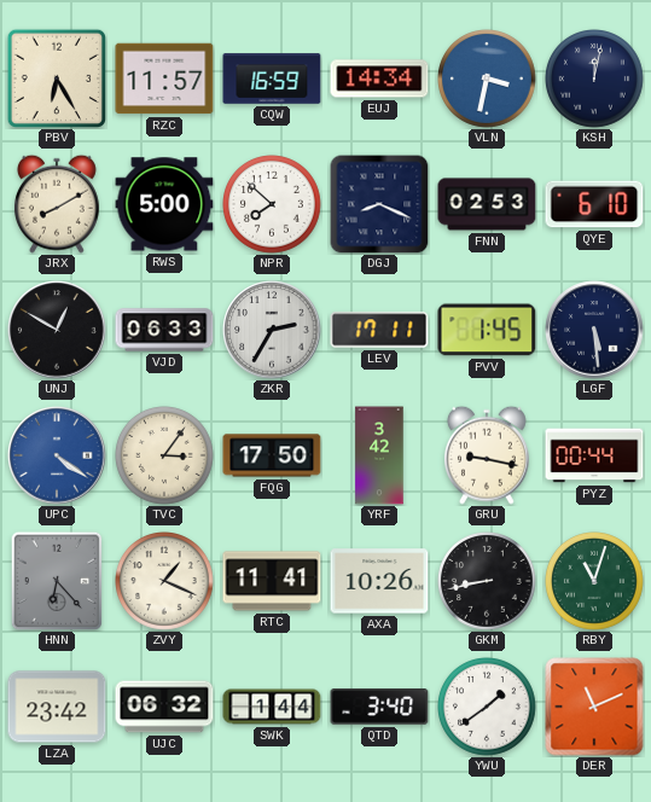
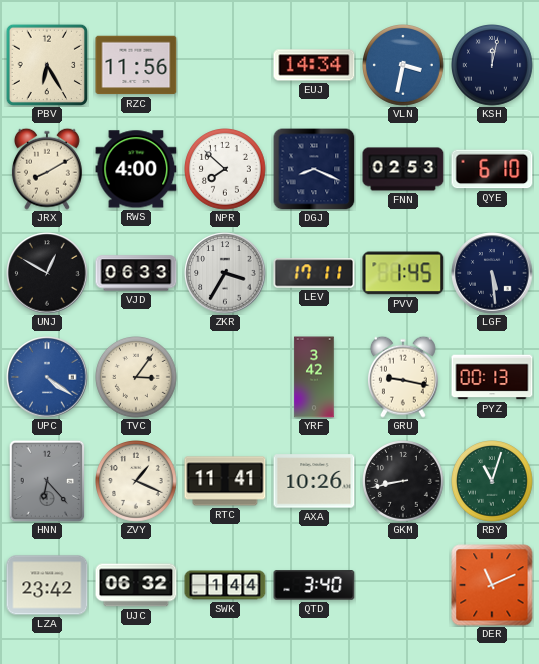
RZC: 11:57 -> 11:56
CQW: 16:59 -> none
RWS: 5:00 -> 4:00
ZKR: 2:35 -> 3:35
FQG: 17:50 -> none
PYZ: 00:44 -> 00:13
YWU: 1:39 -> none
